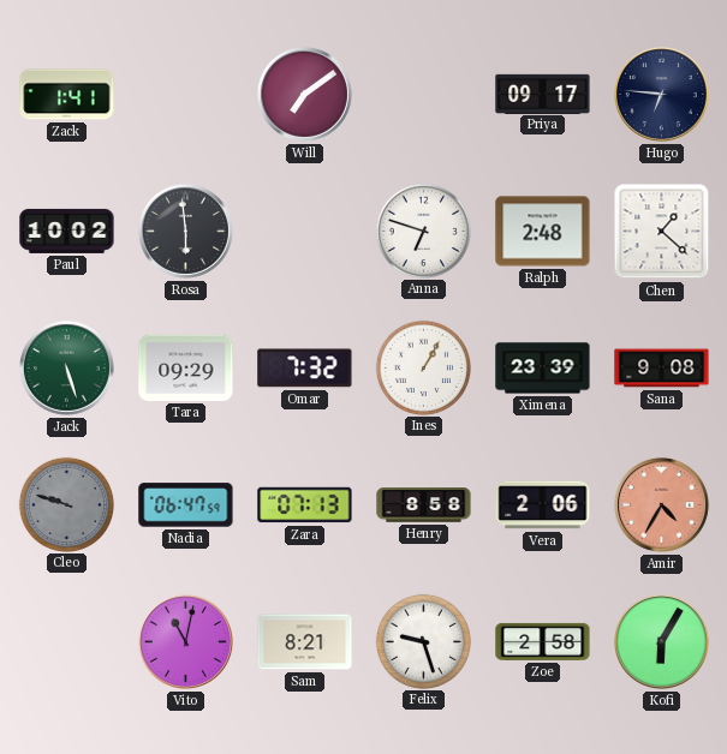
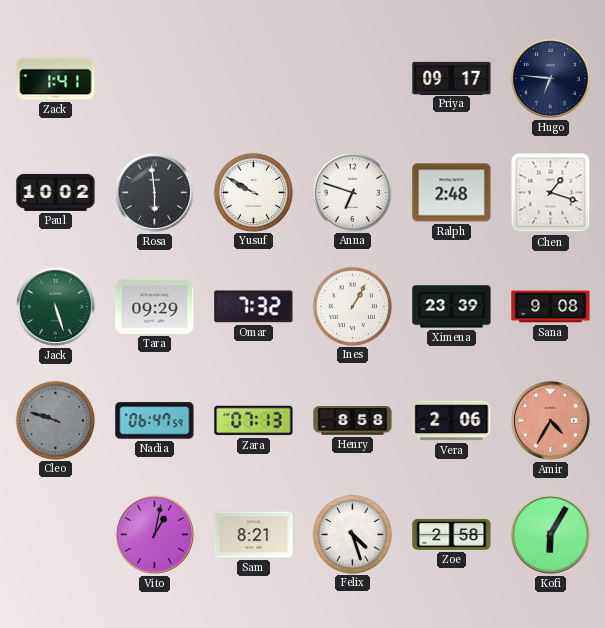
Will: 7:09 -> none
Yusuf: none -> 9:50
Chen: 1:22 -> 1:18
Vito: 11:02 -> 1:02
Felix: 9:27 -> 4:27
